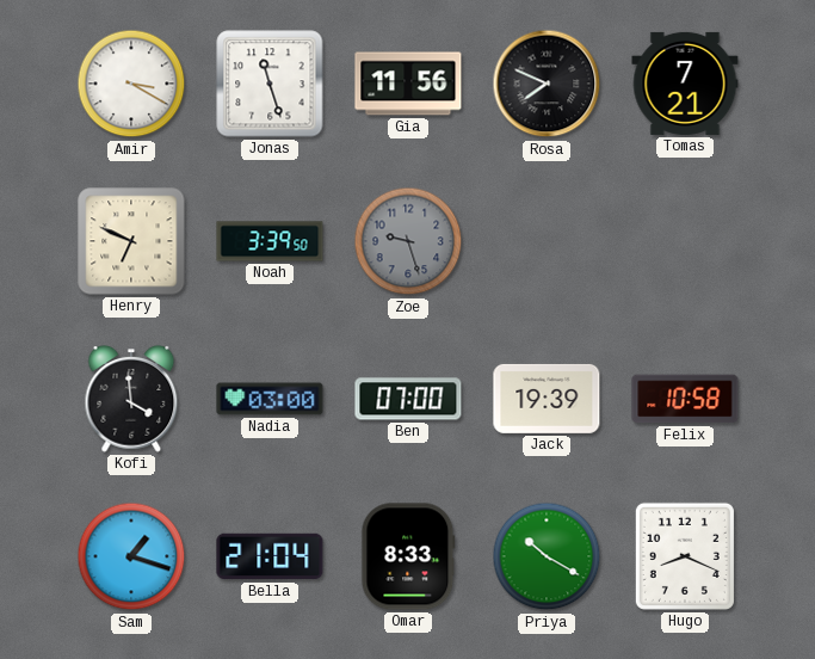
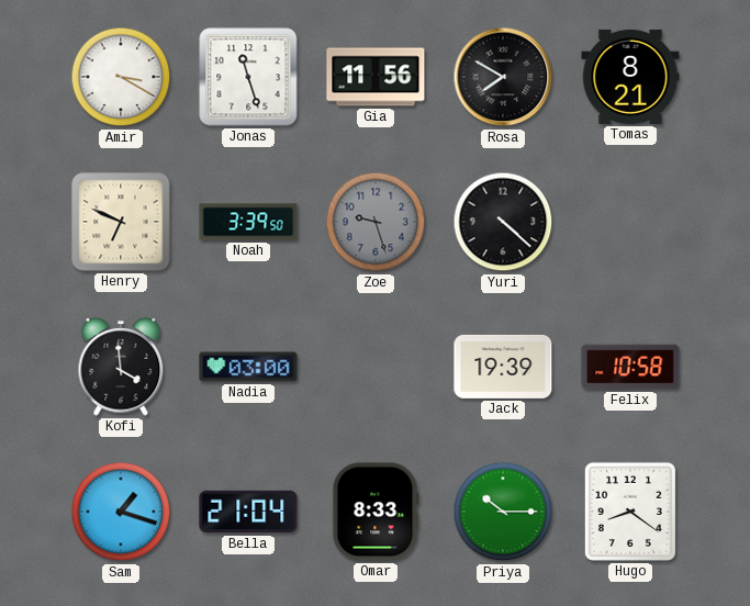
Rosa: 7:49 -> 7:50
Tomas: 7:21 -> 8:21
Yuri: none -> 4:22
Ben: 07:00 -> none
Priya: 10:20 -> 10:15
Hugo: 8:19 -> 8:21
